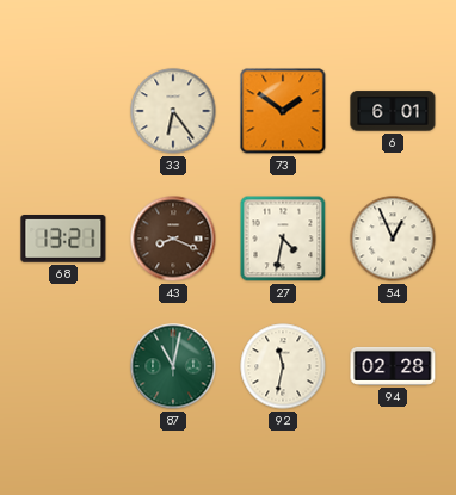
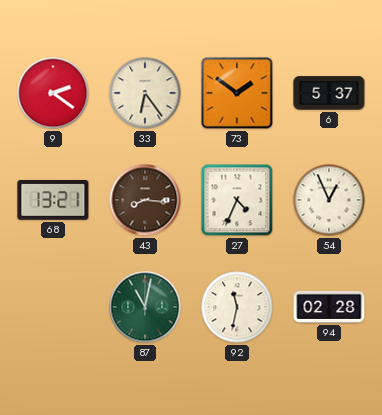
9: none -> 2:21
6: 6:01 -> 5:37
43: 8:19 -> 8:16
27: 4:32 -> 4:34
